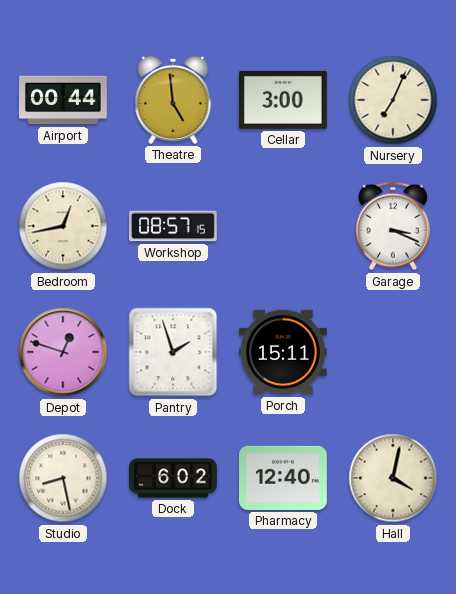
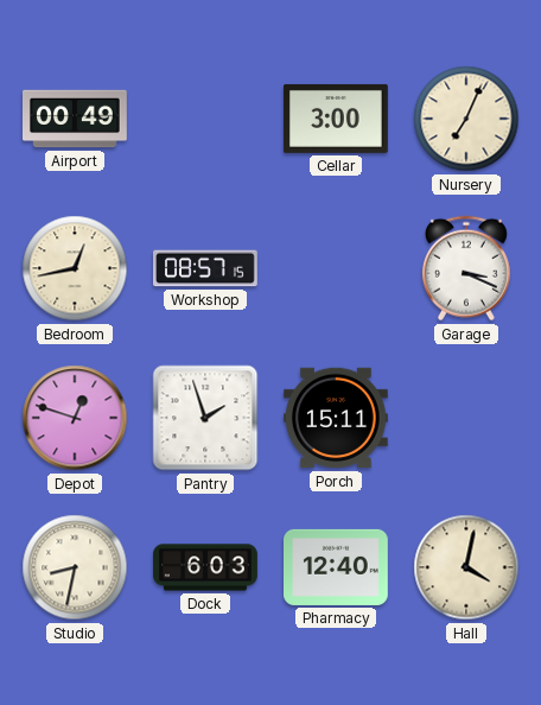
Airport: 00:44 -> 00:49
Theatre: 4:59 -> none
Studio: 8:28 -> 8:32
Dock: 6:02 -> 6:03
